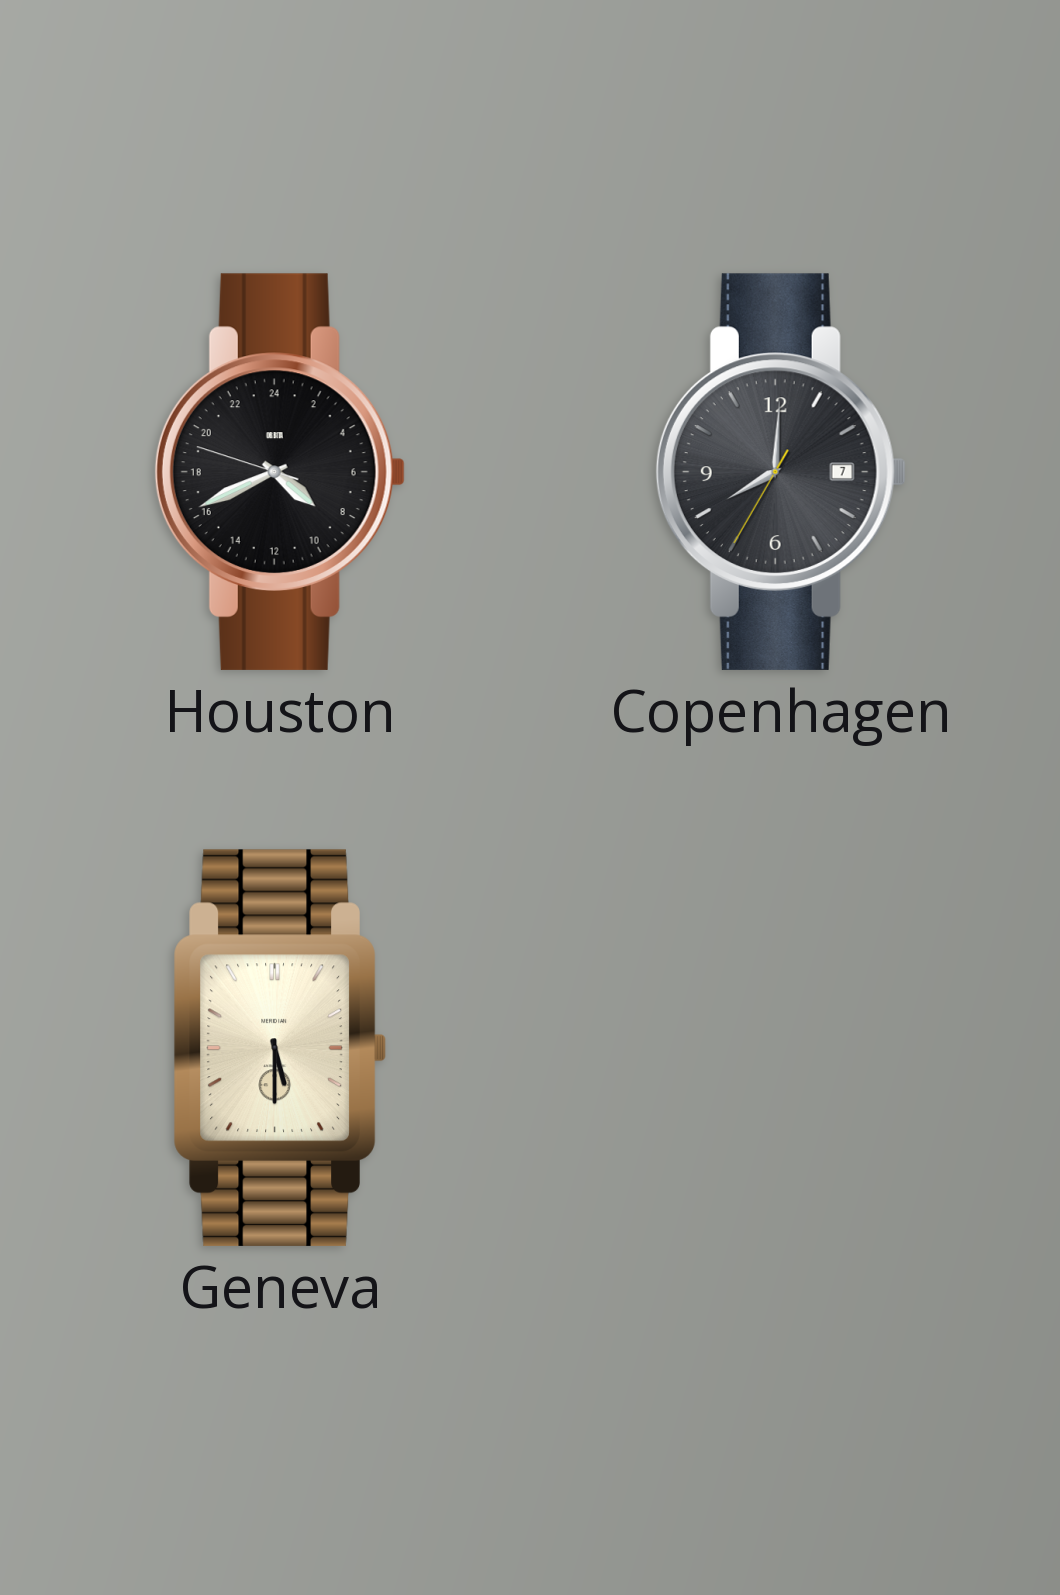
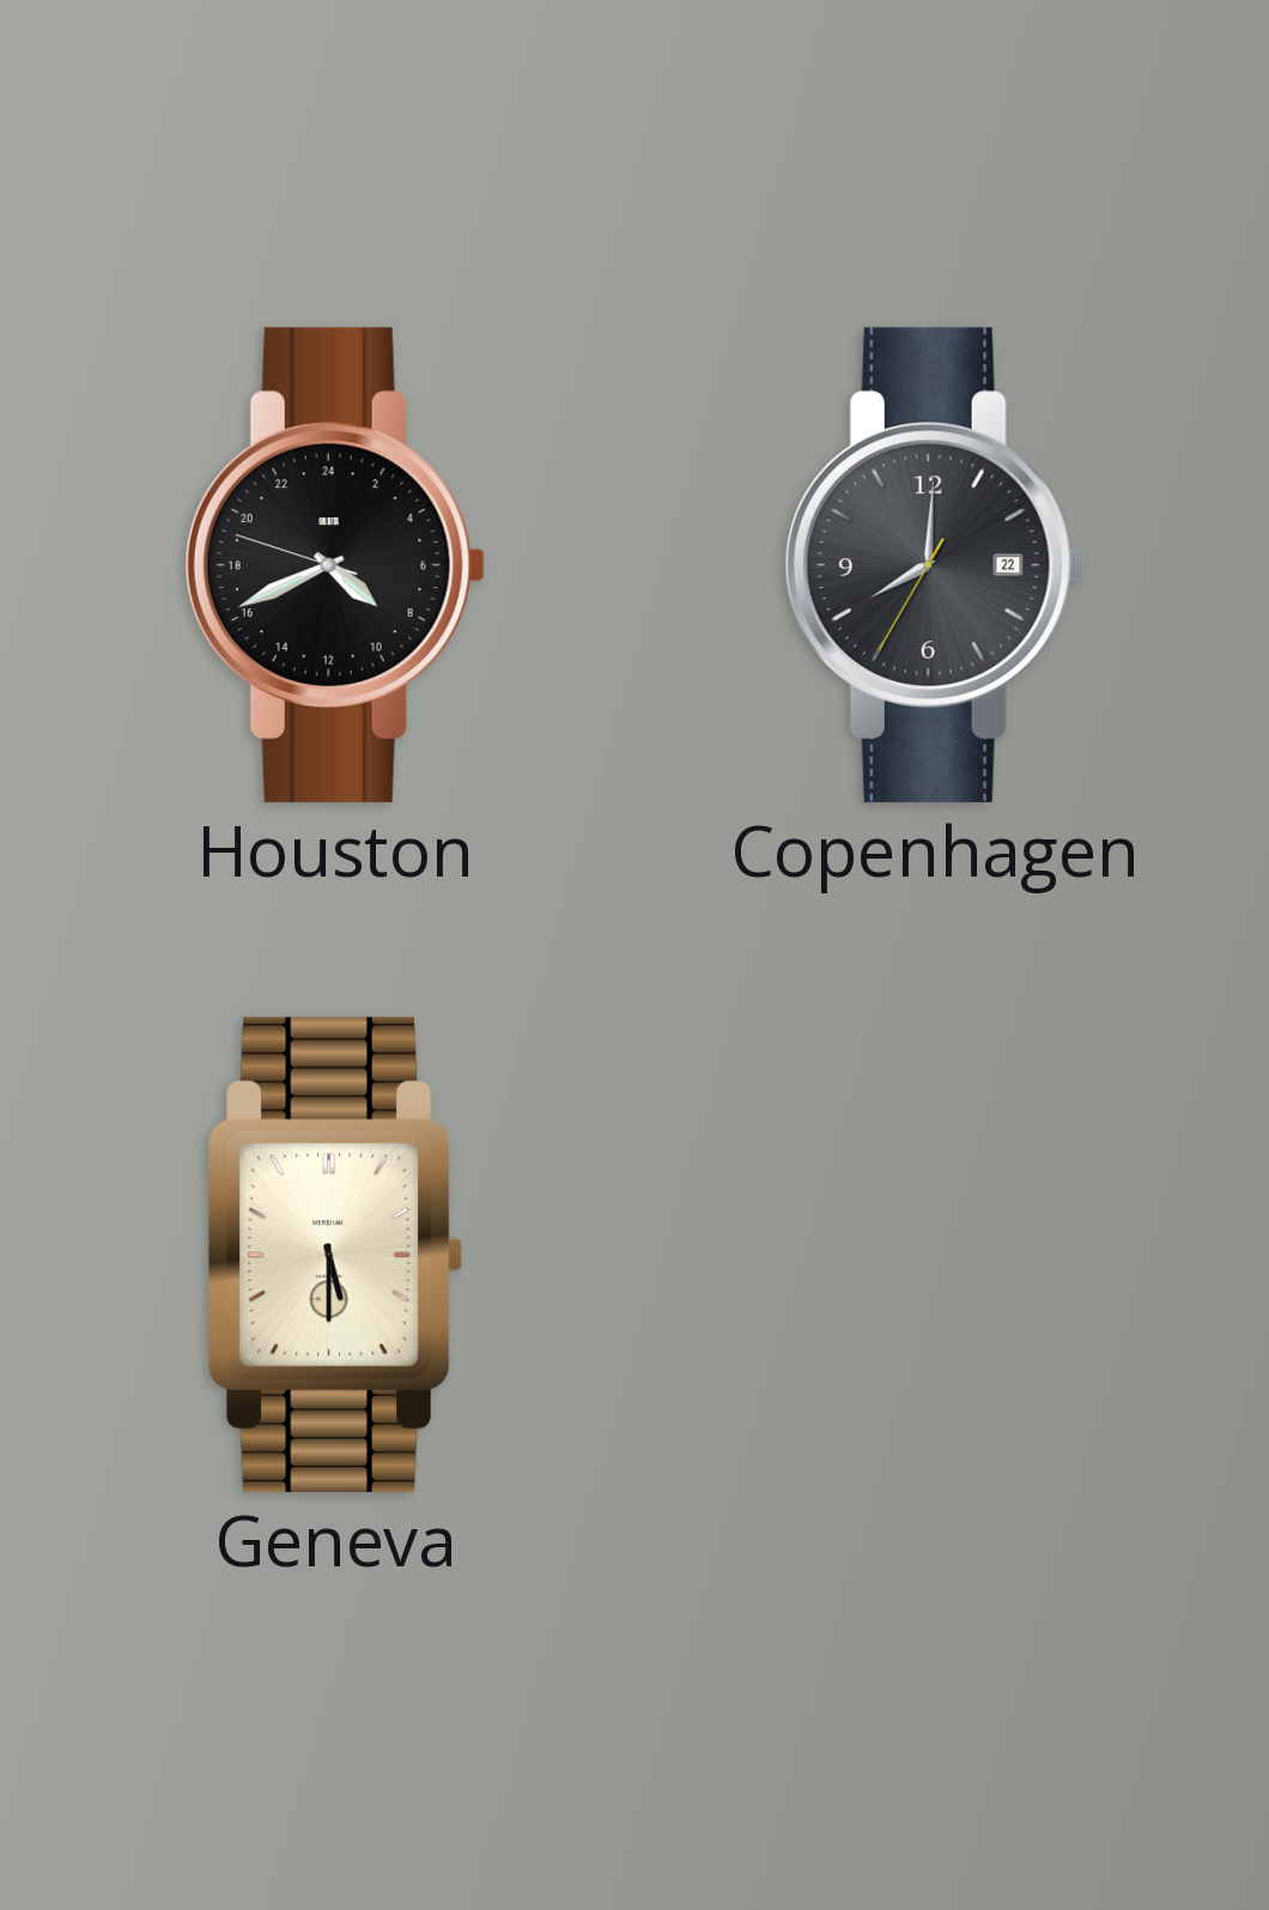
Copenhagen date: 7 -> 22
